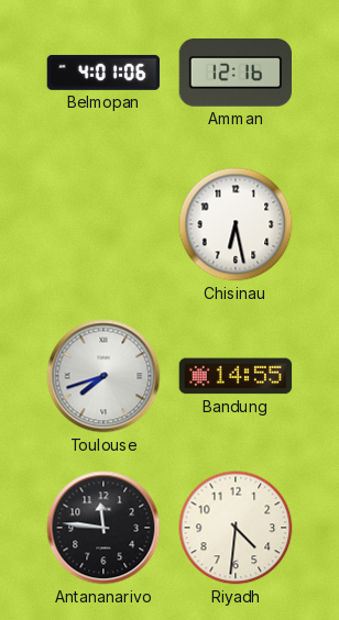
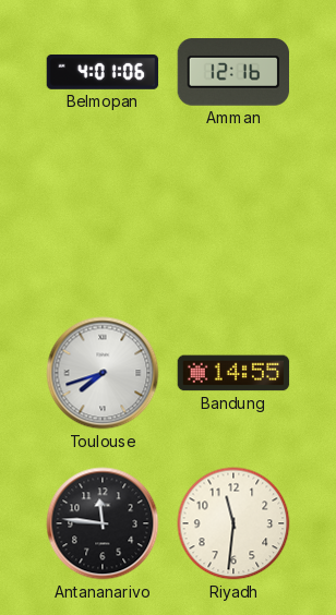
Chisinau: 6:28 -> none
Riyadh: 4:31 -> 11:31
